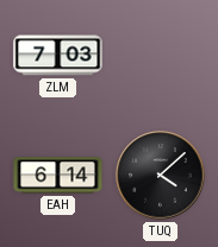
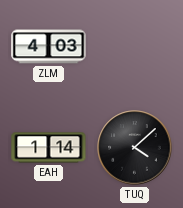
ZLM: 7:03 -> 4:03
EAH: 6:14 -> 1:14
